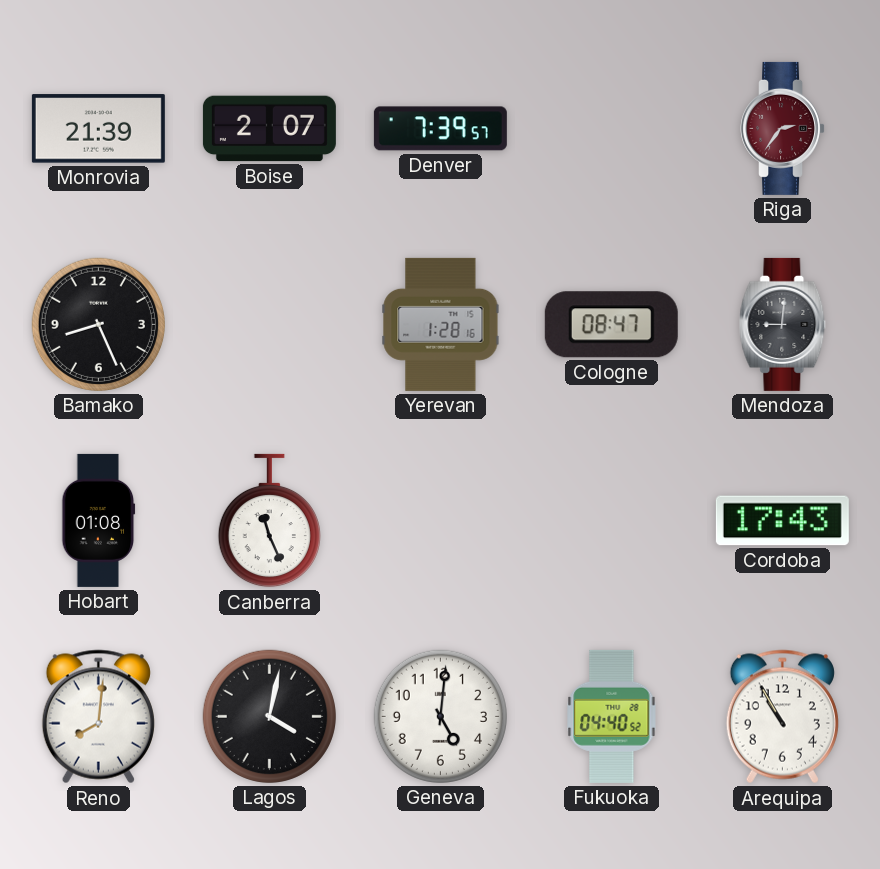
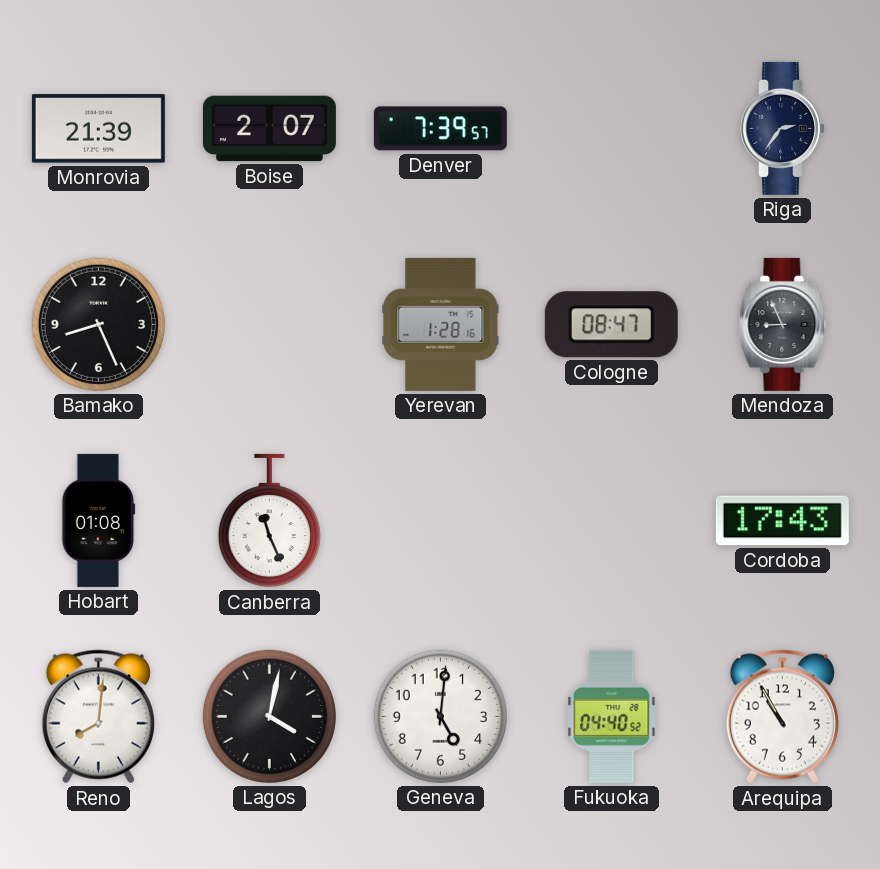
Riga dial: burgundy -> navy
Mendoza: 9:01 -> 8:56
